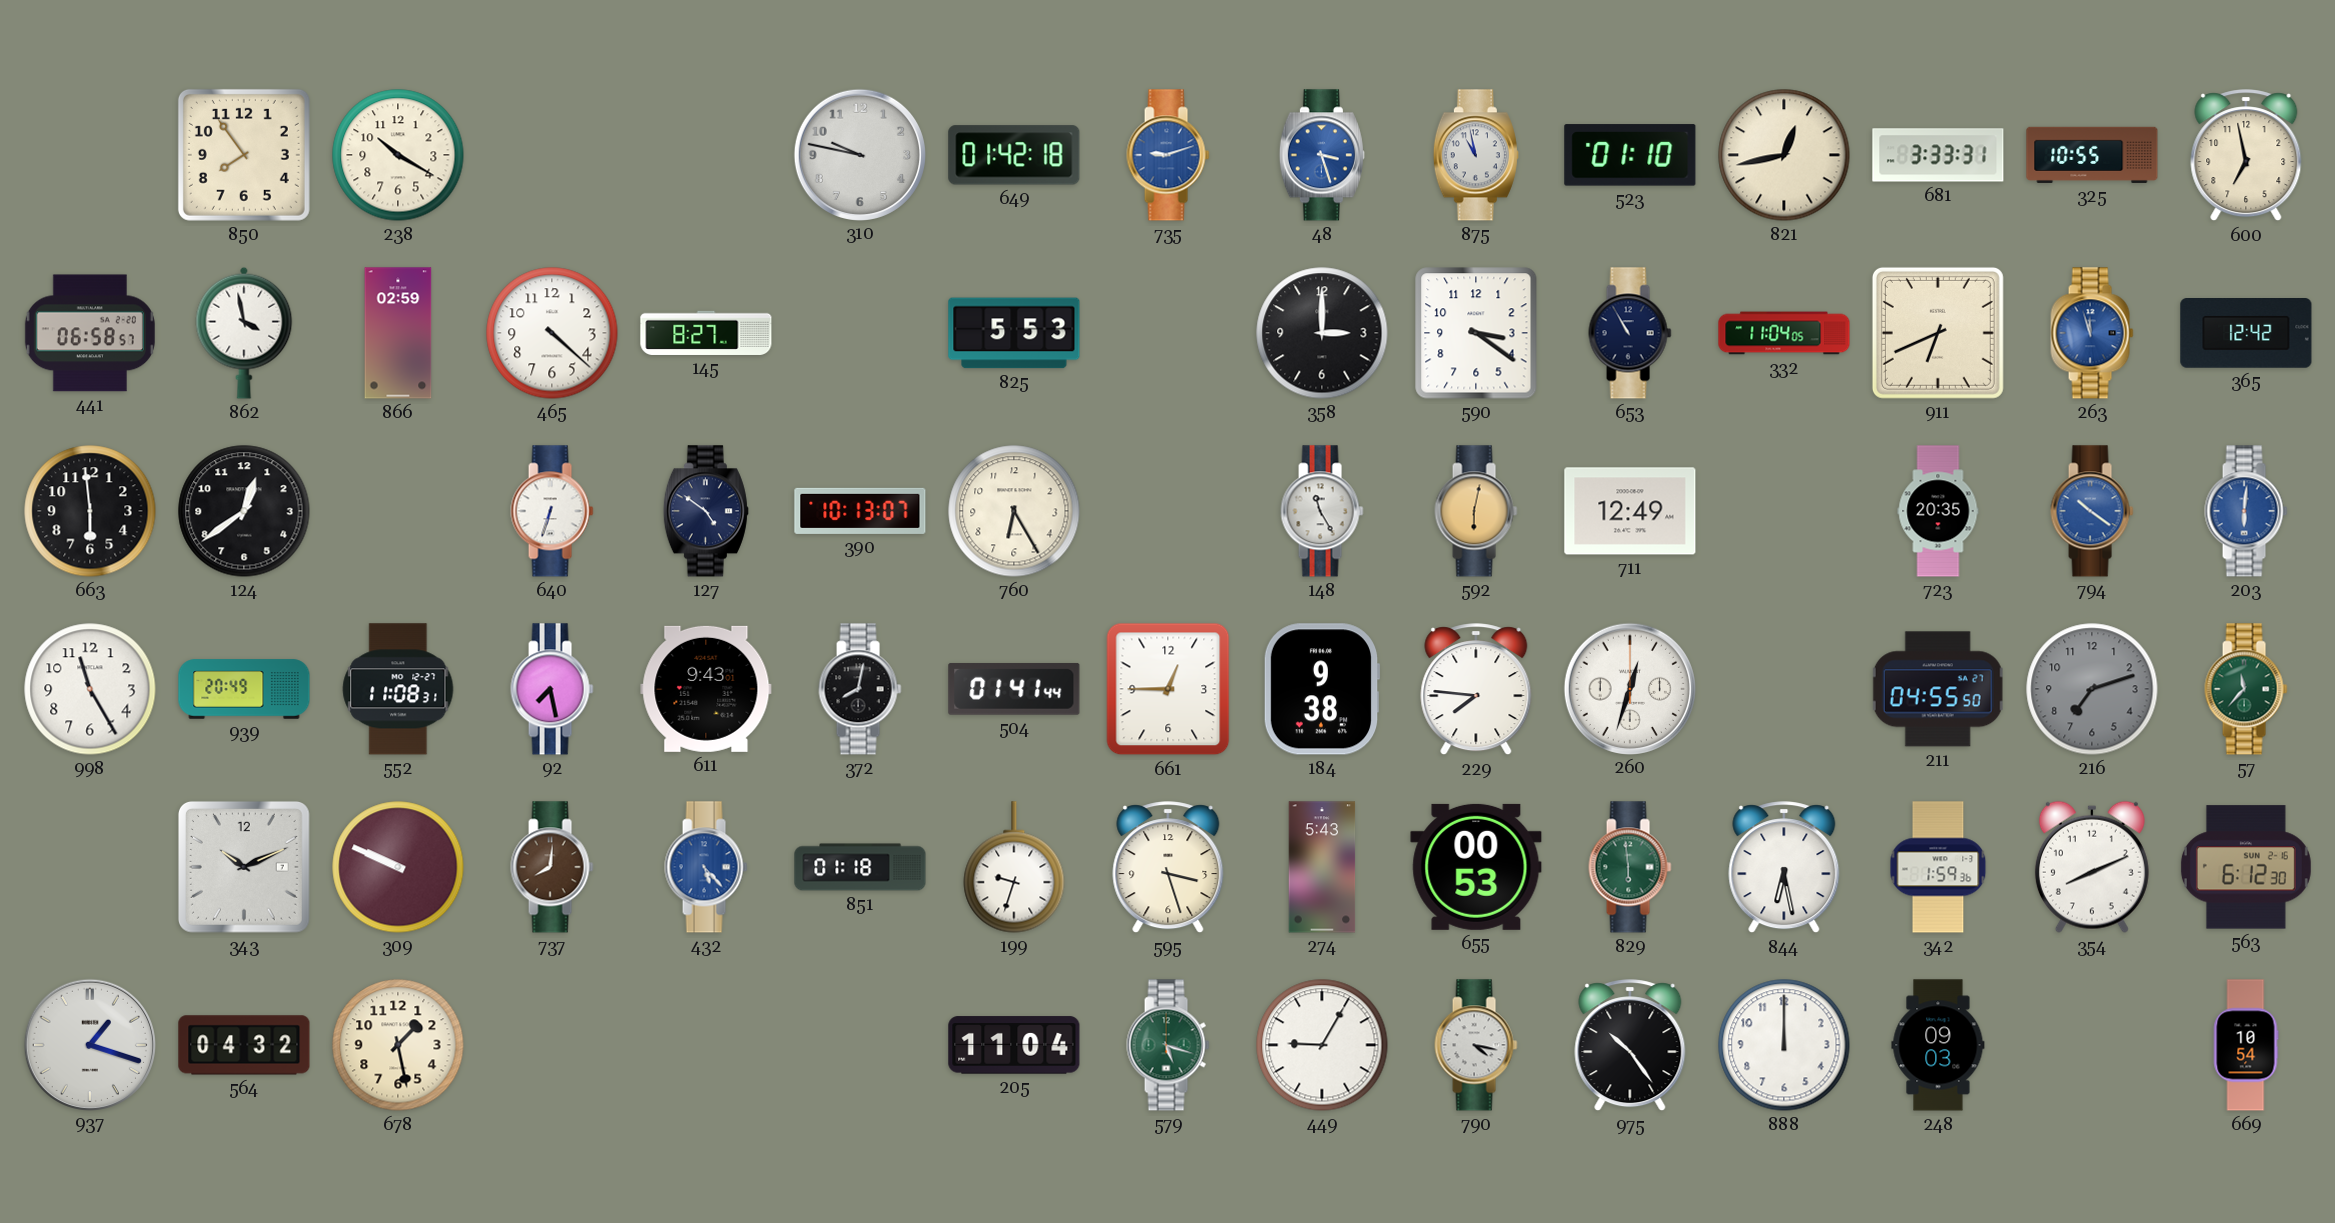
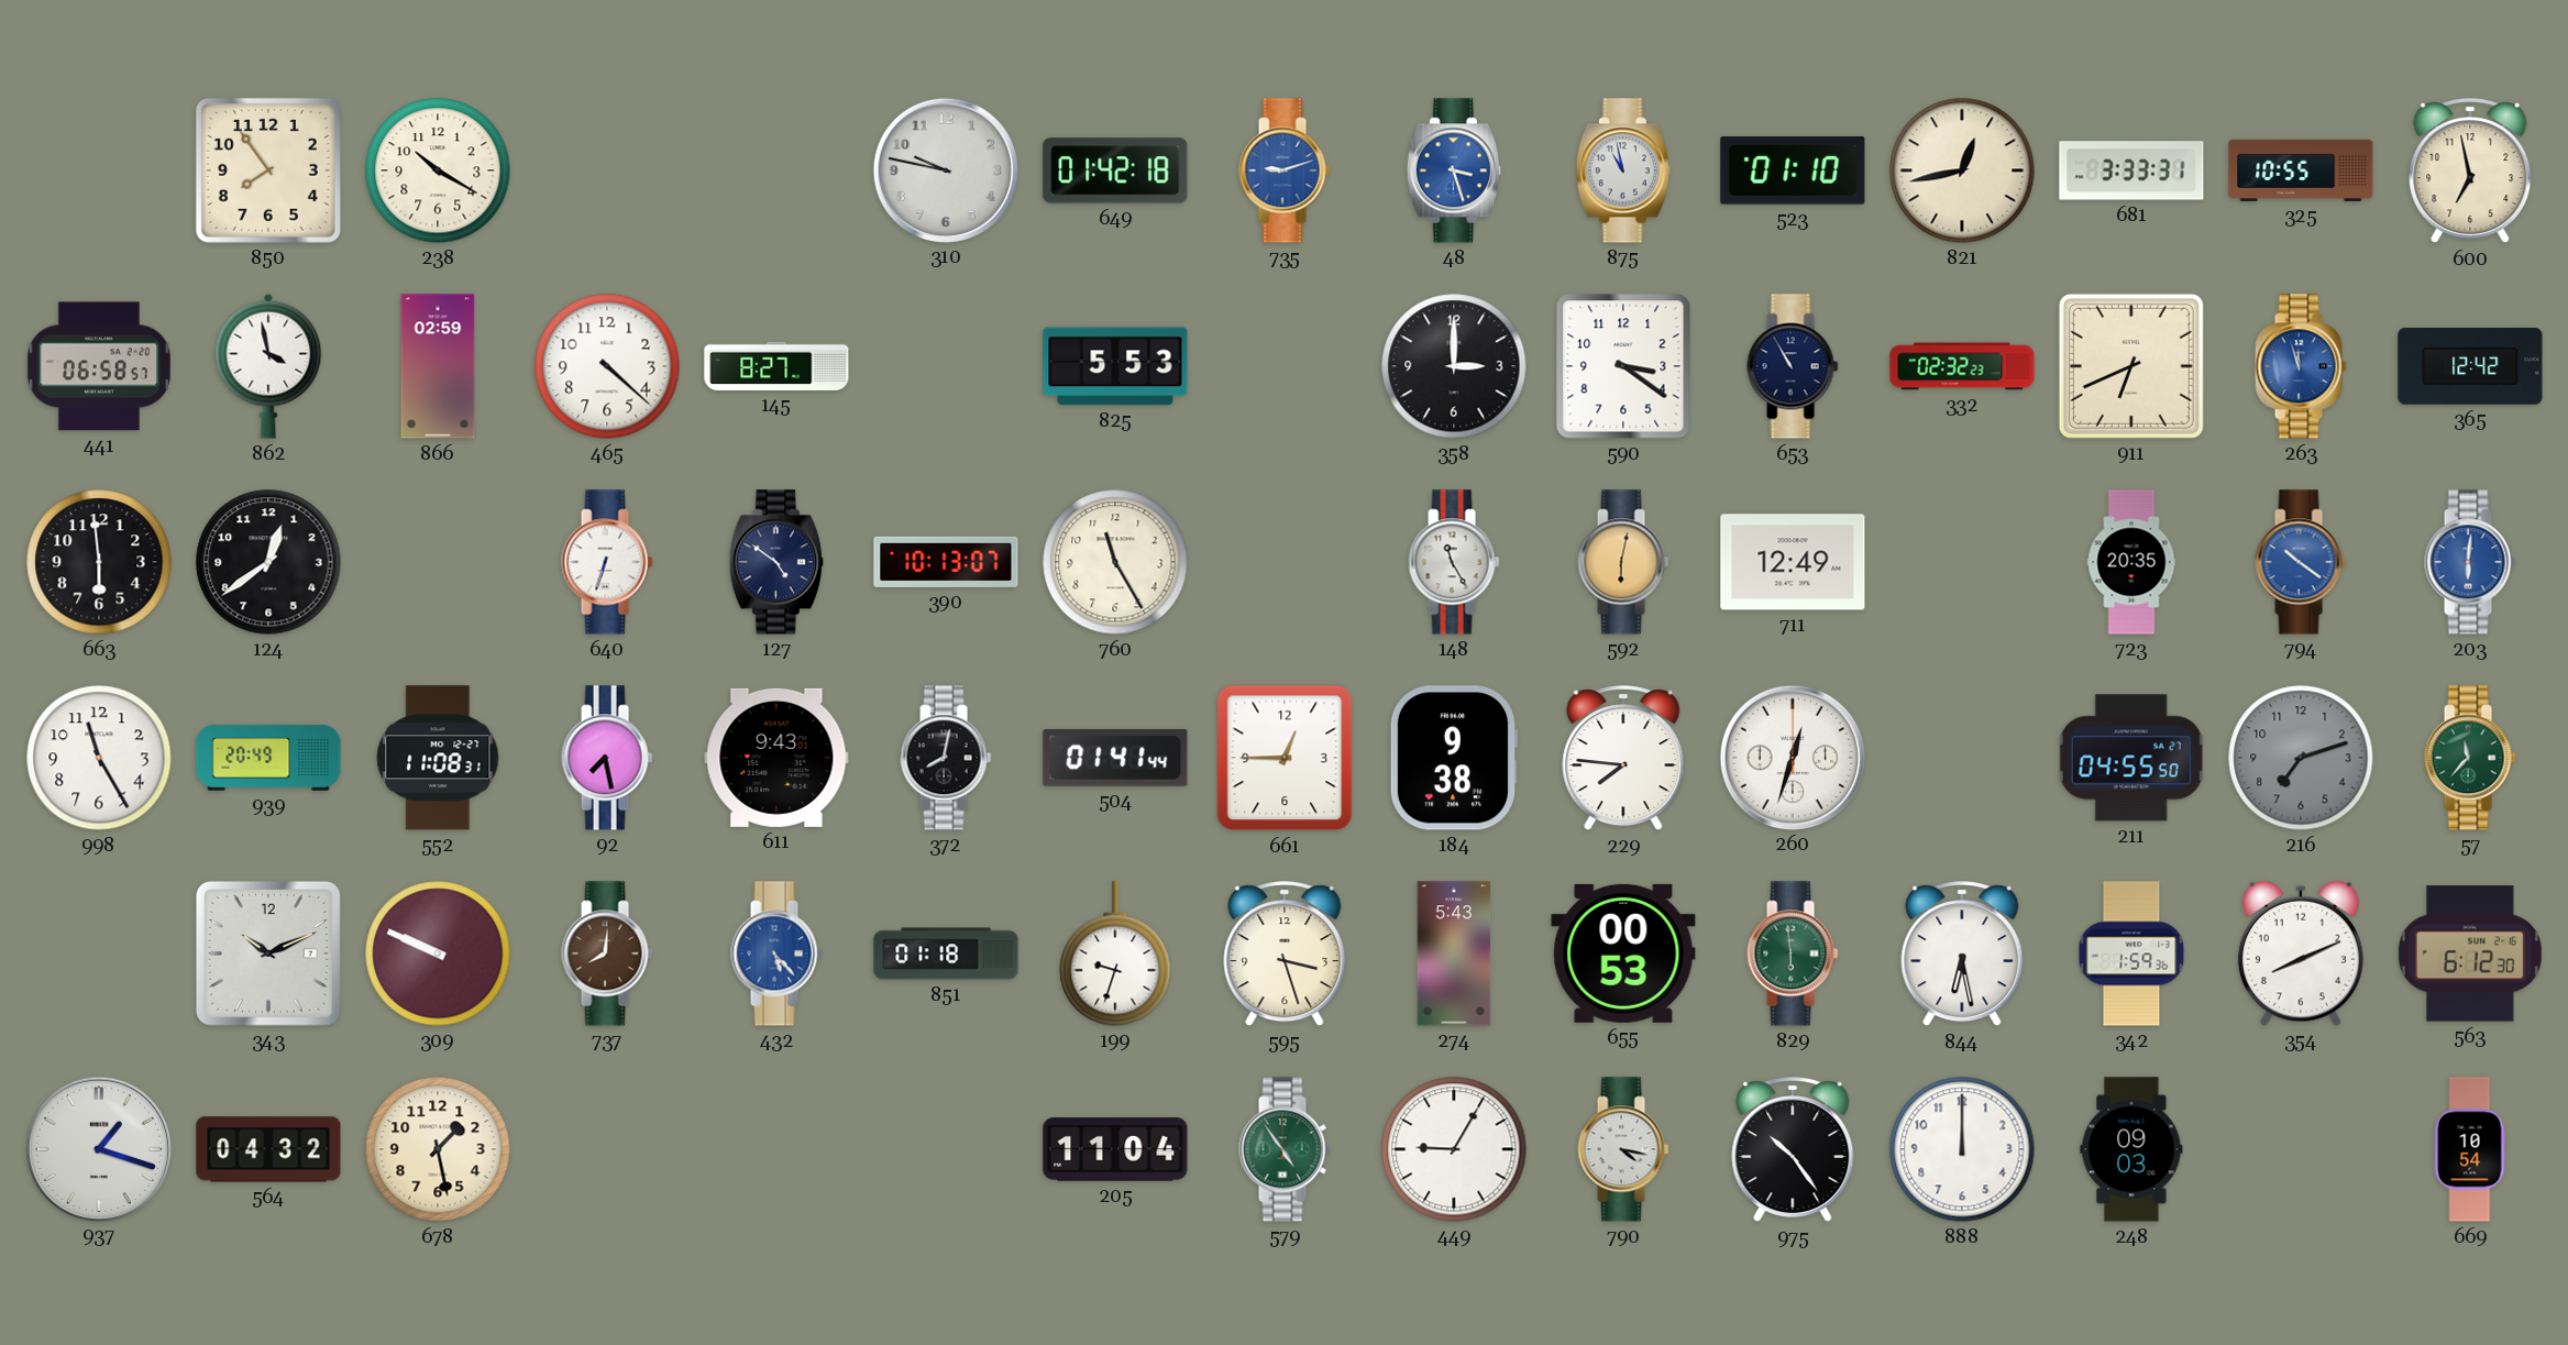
332: 11:04 -> 02:32
760: 6:25 -> 11:25
579: 5:18 -> 4:54
